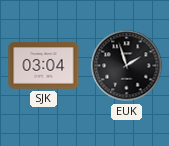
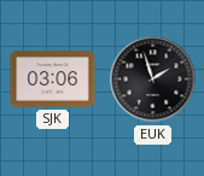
SJK: 03:04 -> 03:06
